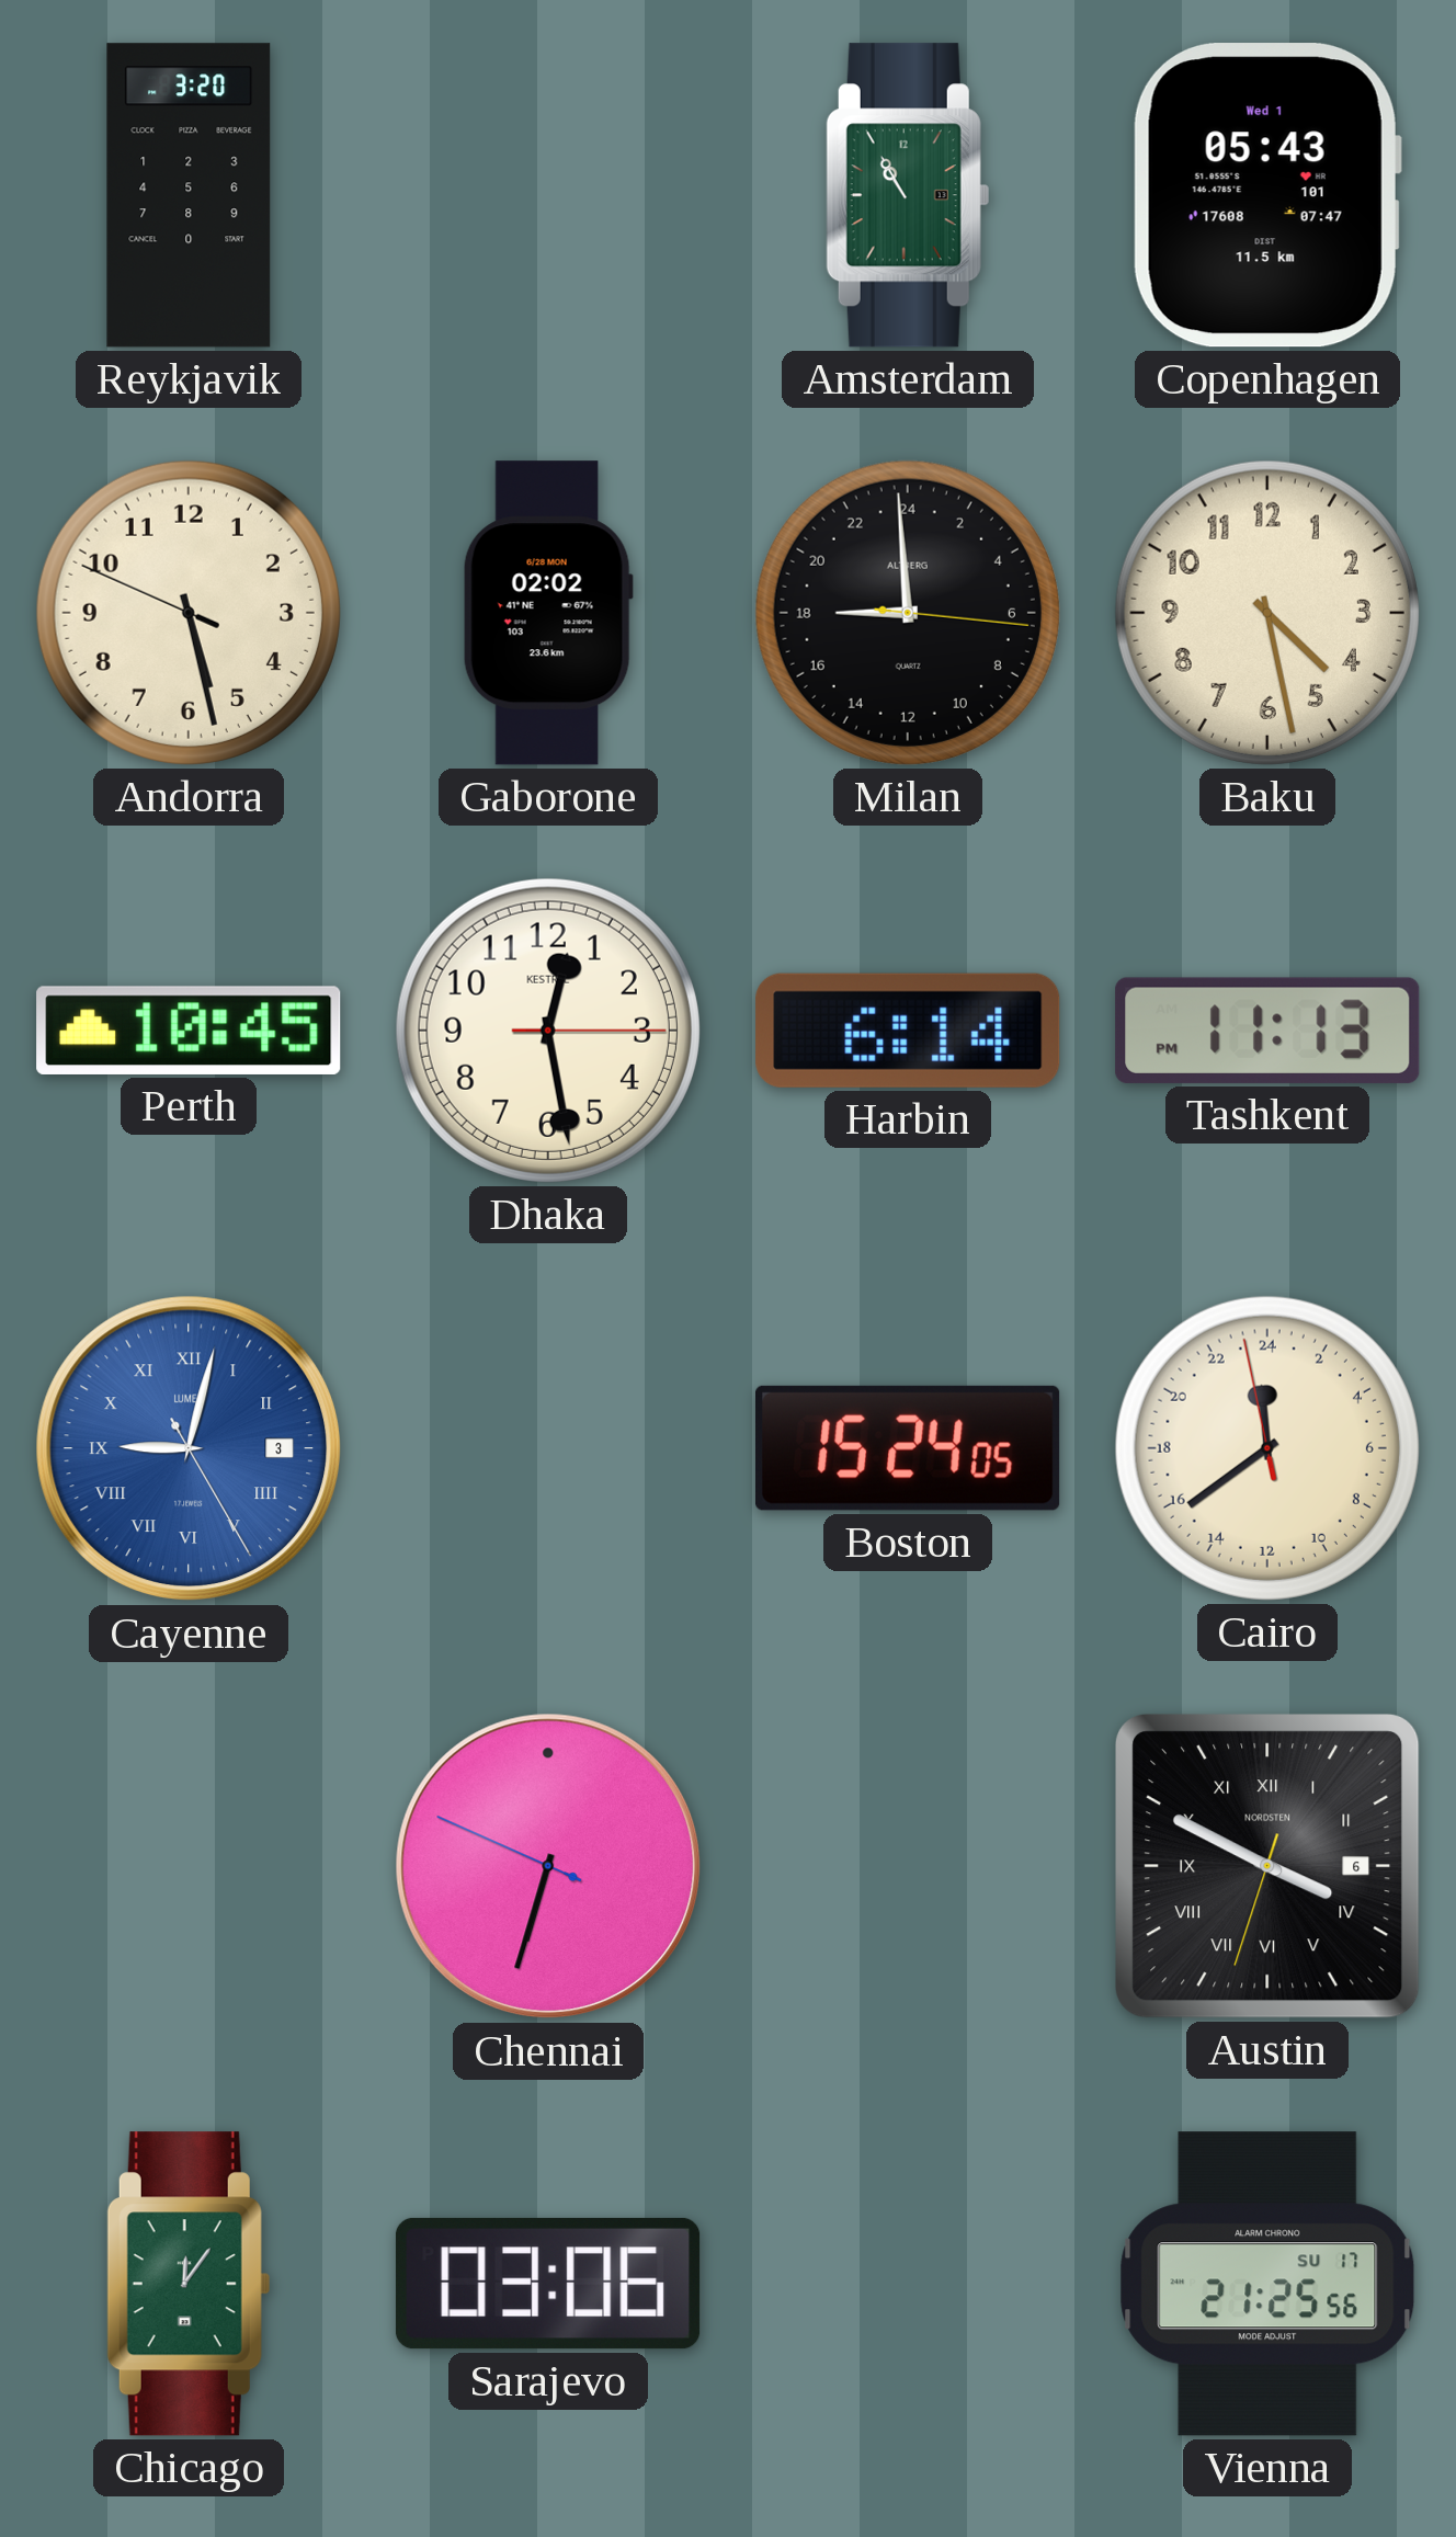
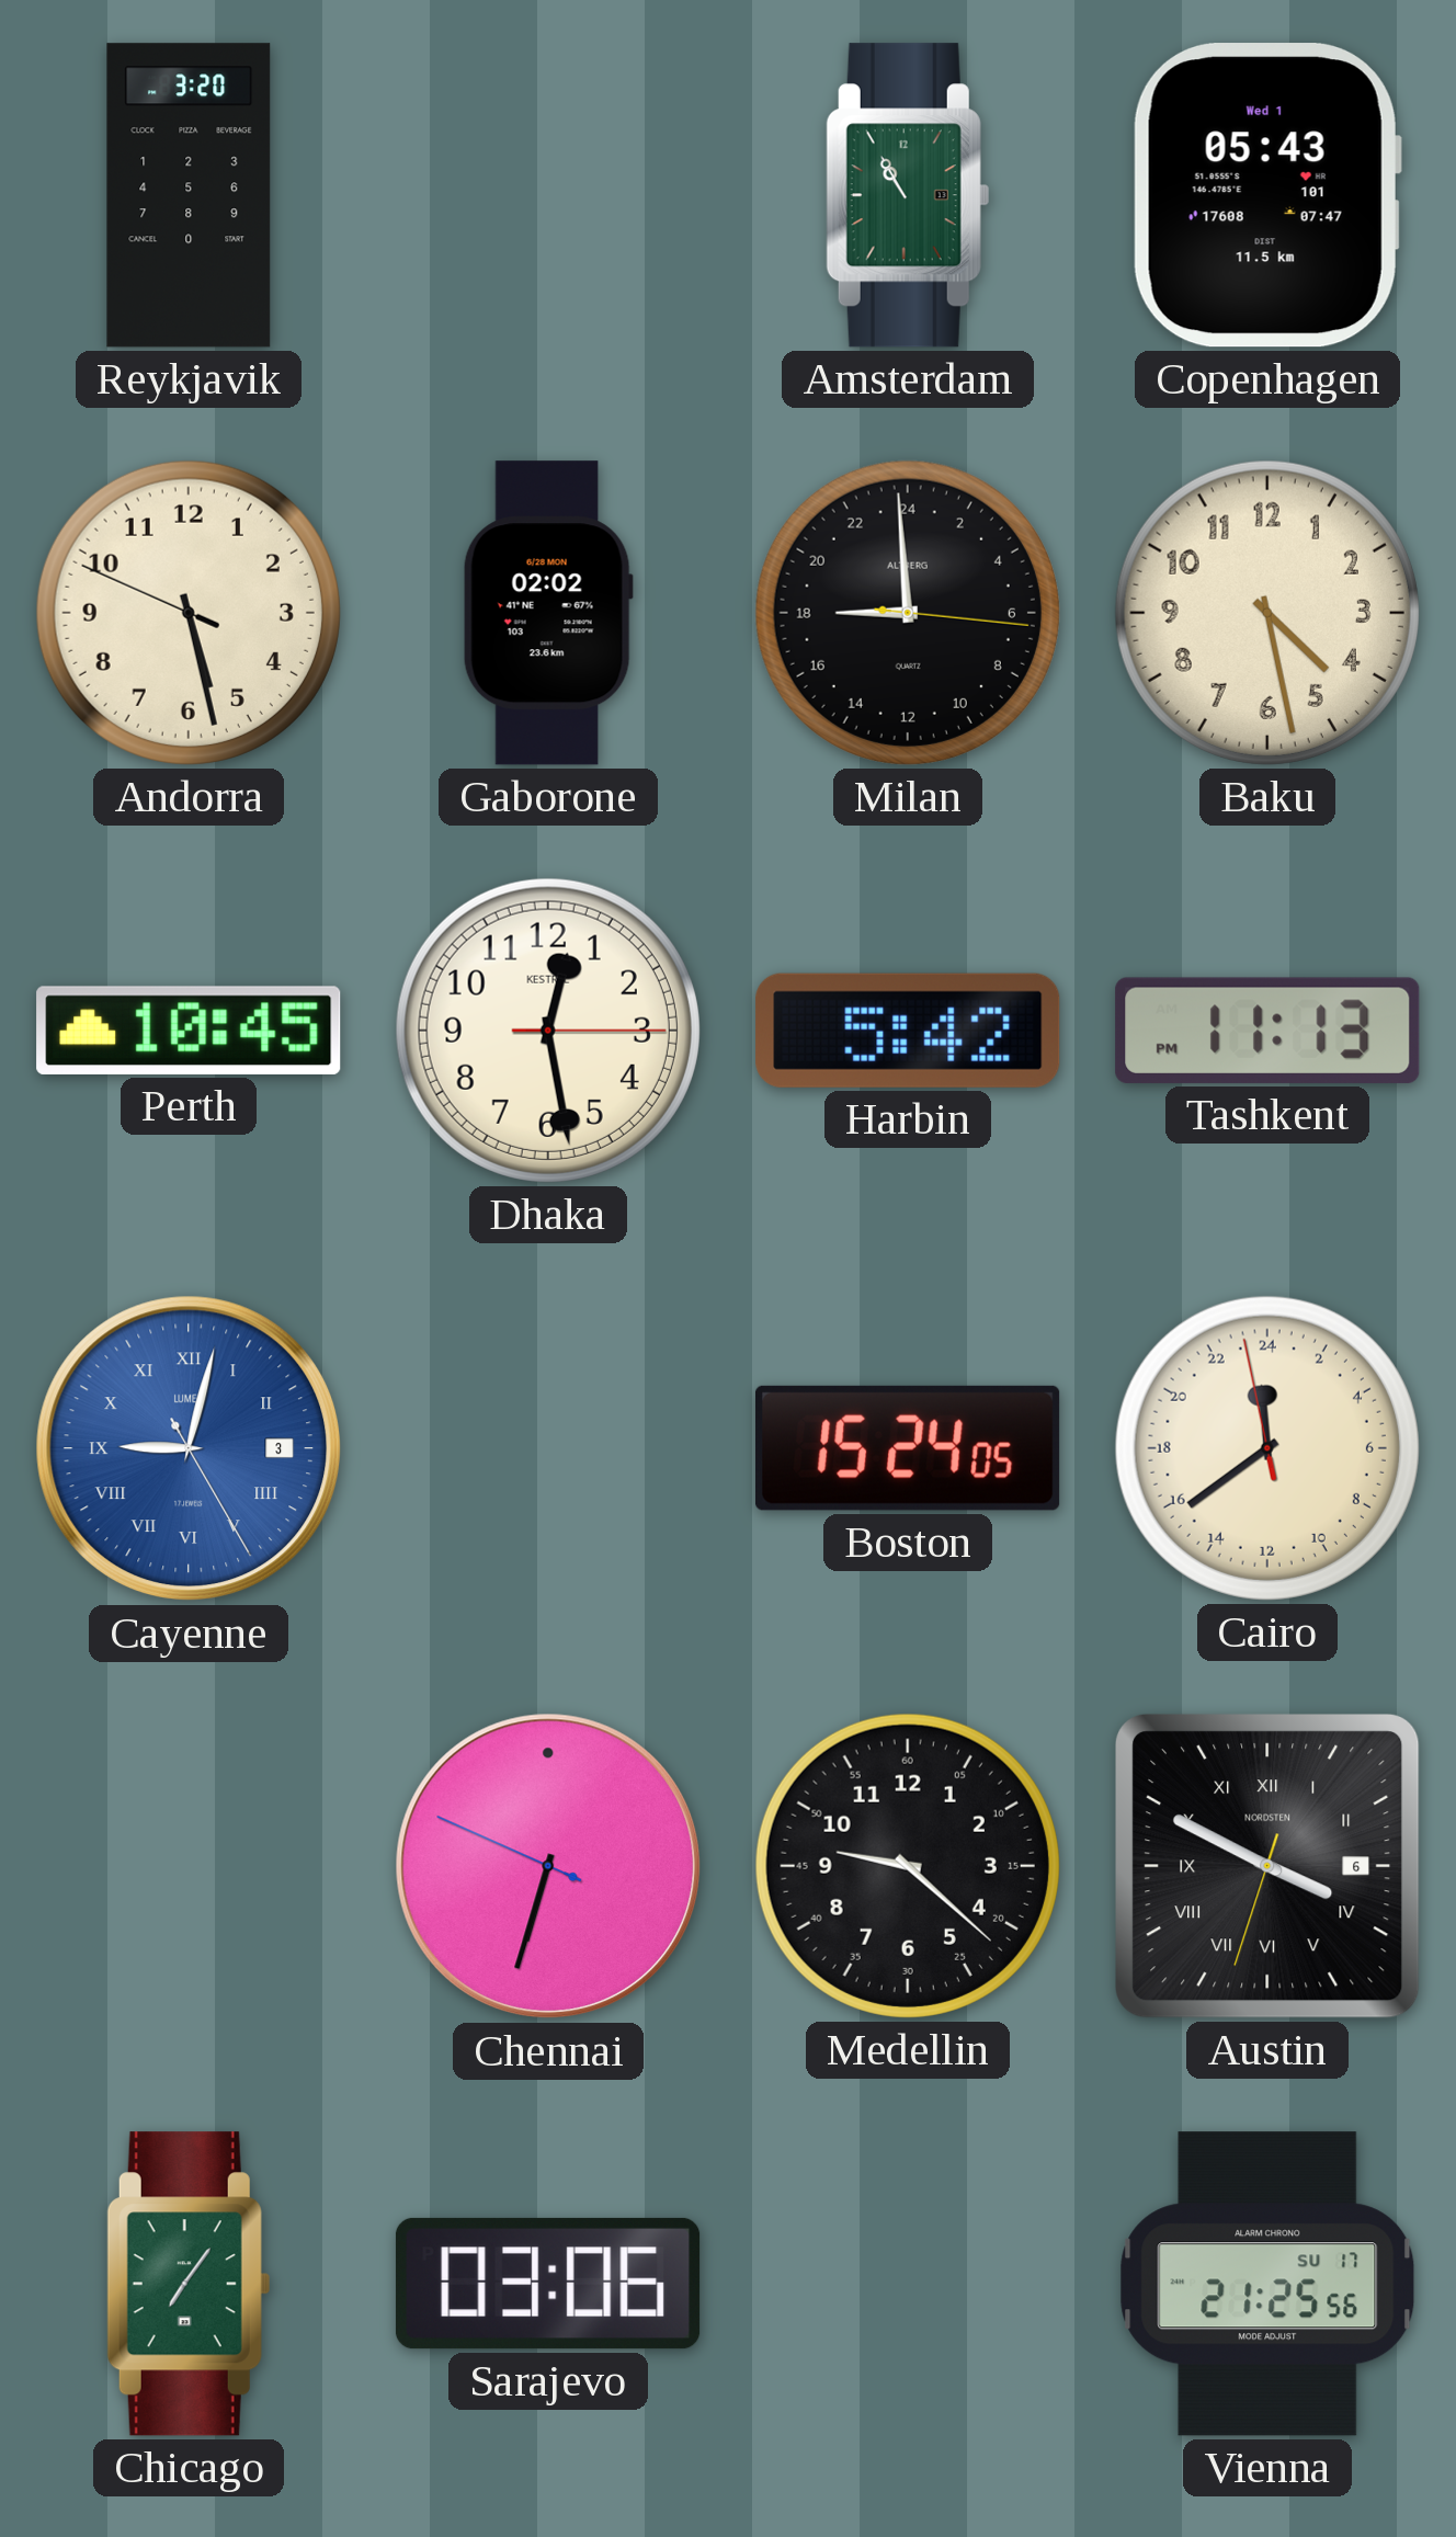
Harbin: 6:14 -> 5:42
Medellin: none -> 9:22
Chicago: 12:06 -> 7:06
